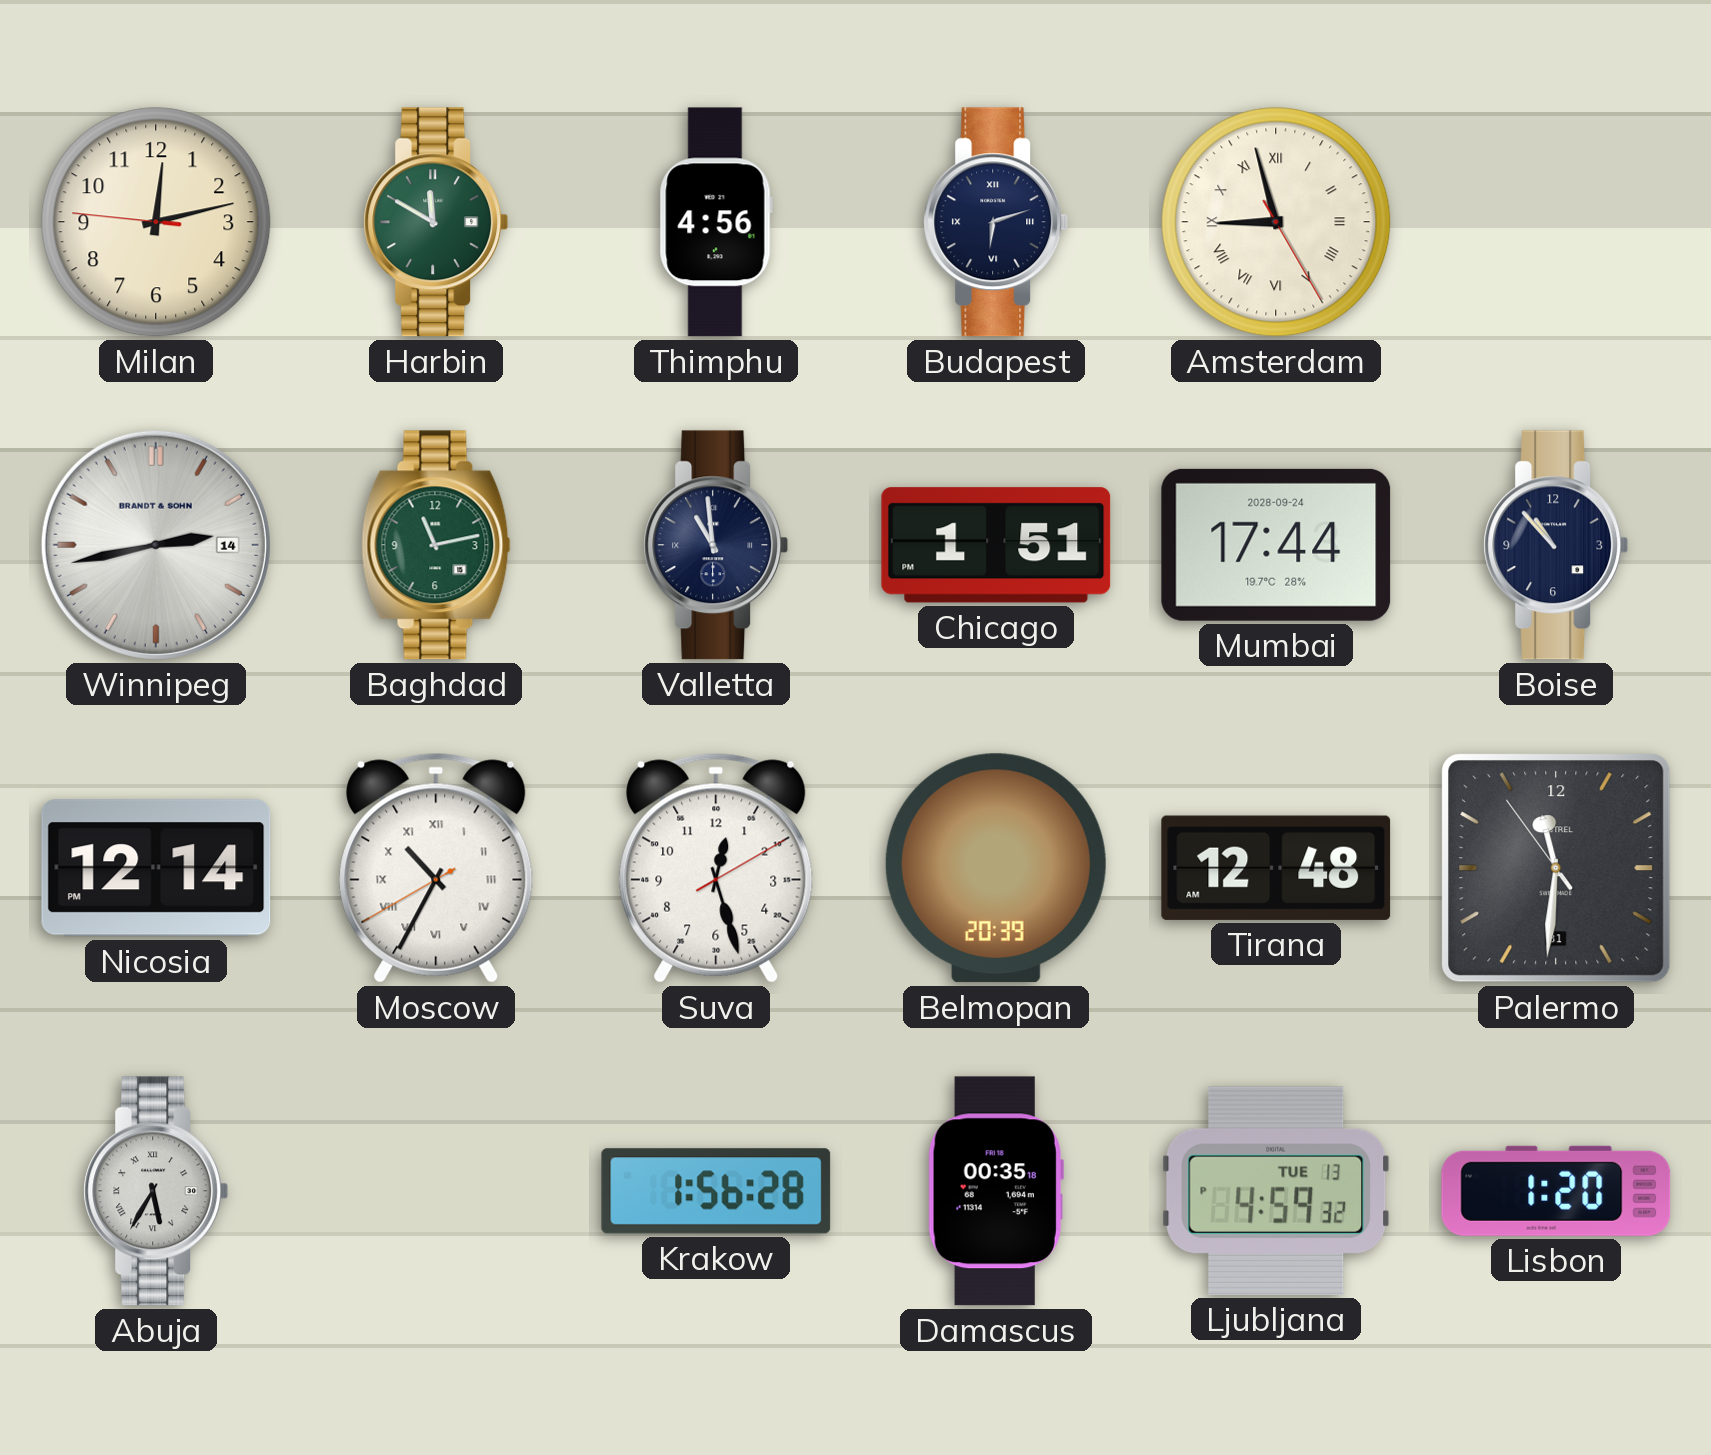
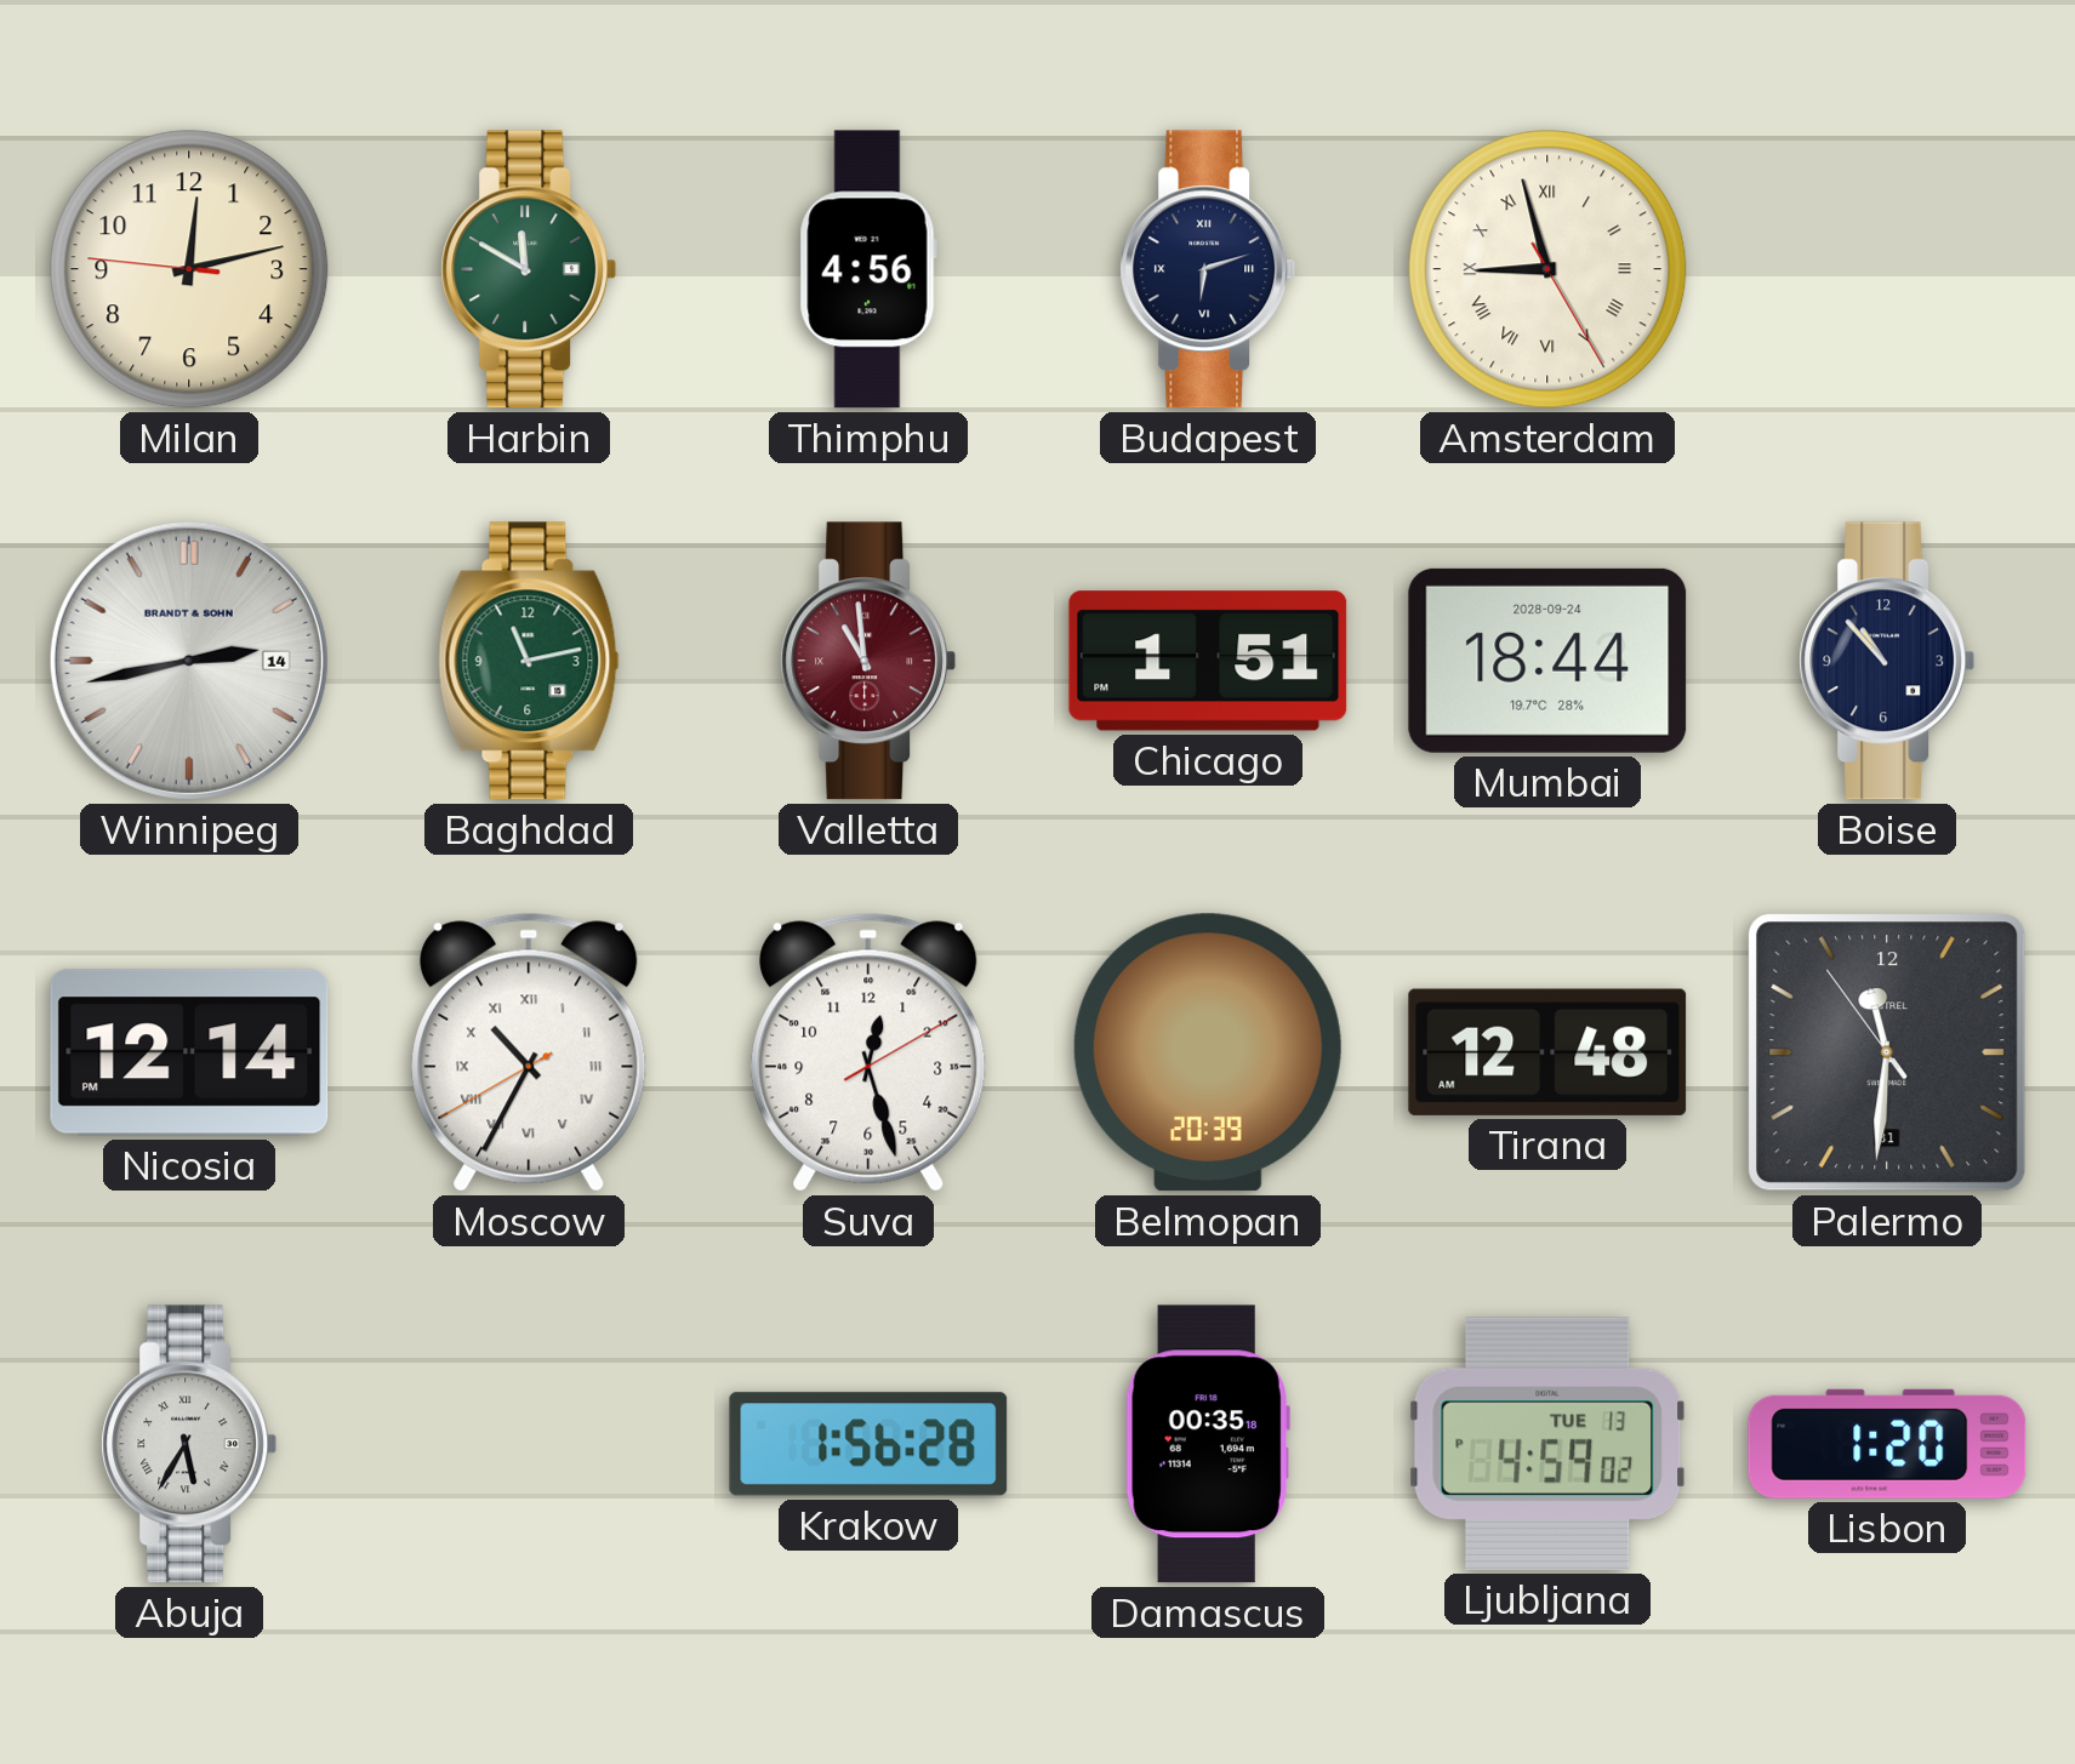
Valletta dial: navy -> burgundy
Mumbai: 17:44 -> 18:44
Ljubljana: 4:59:32 PM -> 4:59:02 PM
